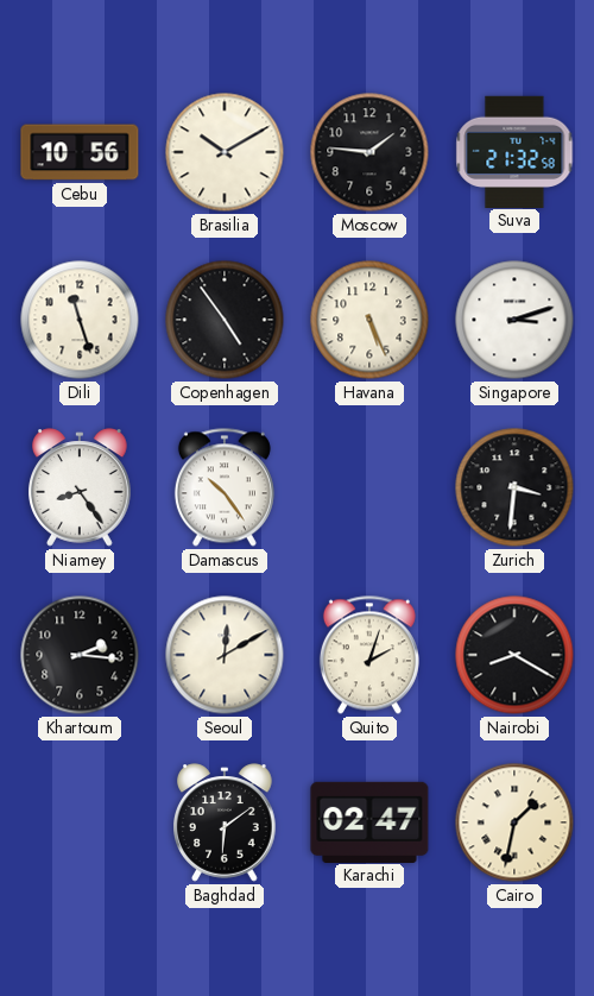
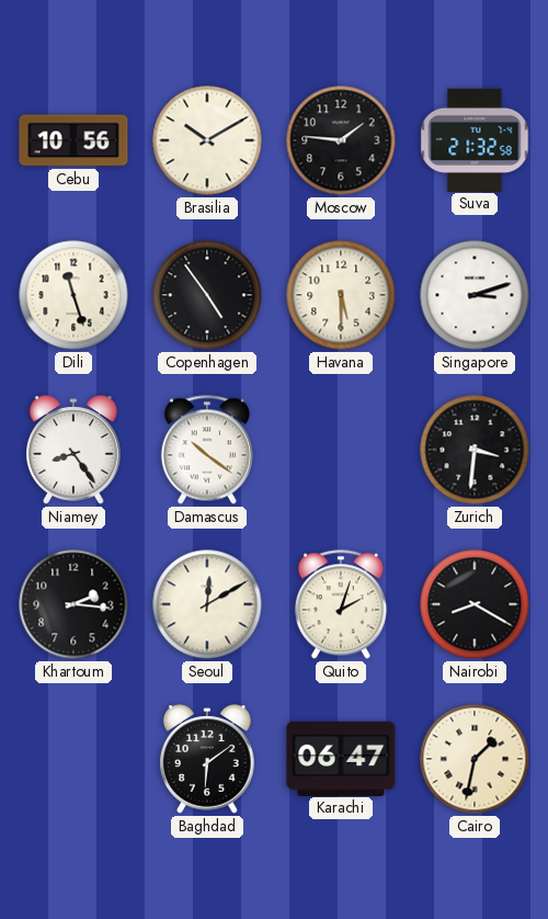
Havana: 5:26 -> 5:30
Damascus: 10:24 -> 10:21
Karachi: 02:47 -> 06:47
